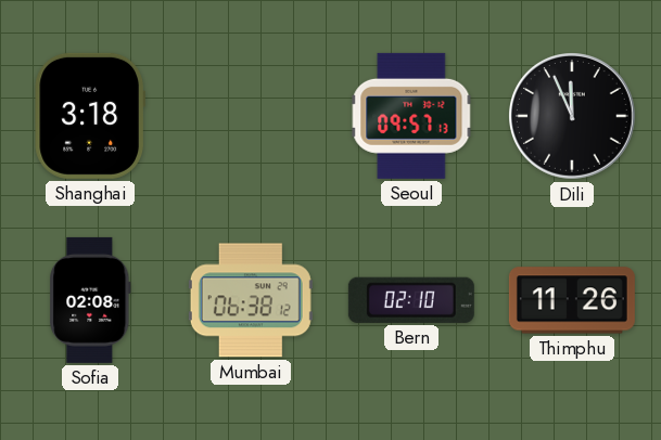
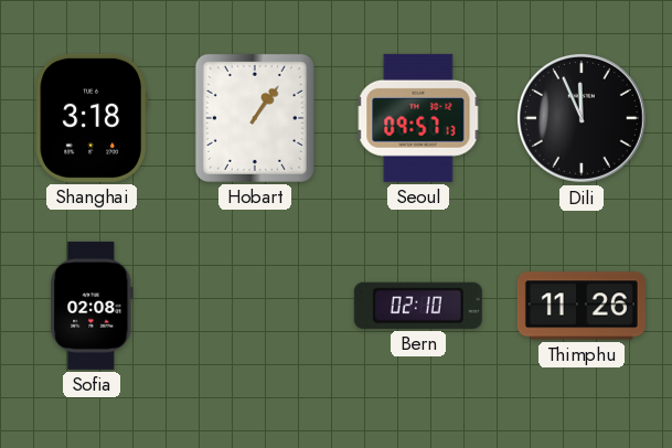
Hobart: none -> 1:06
Mumbai: 06:38 -> none
